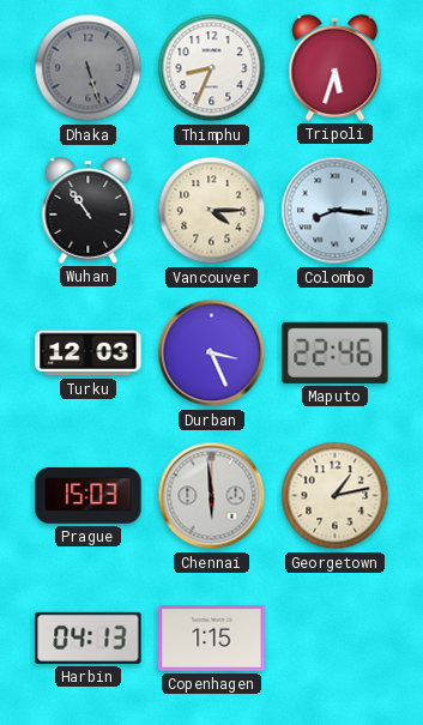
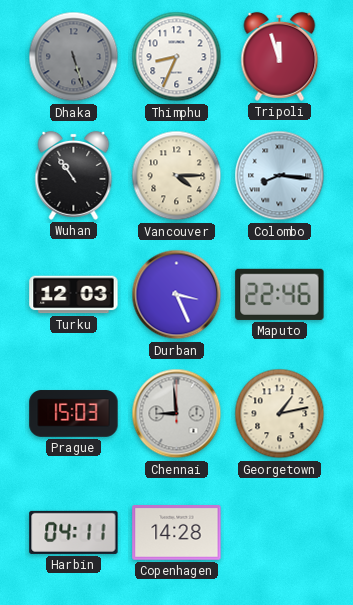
Tripoli: 5:33 -> 11:57
Chennai: 5:59 -> 8:59
Harbin: 04:13 -> 04:11
Copenhagen: 1:15 -> 14:28
